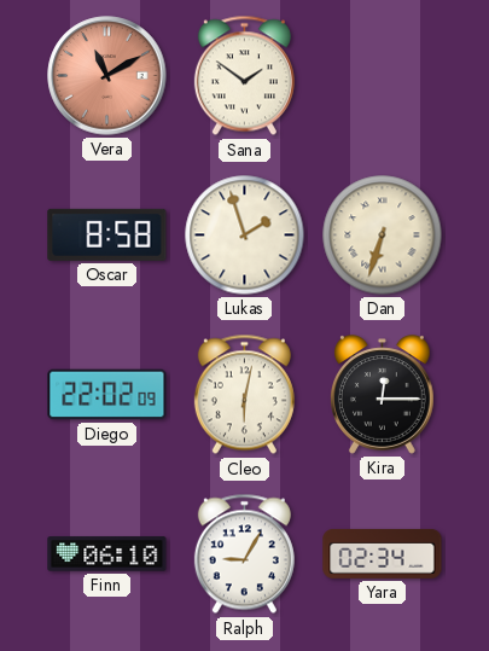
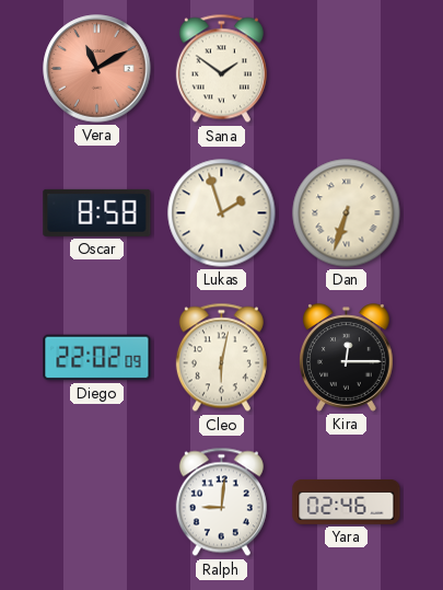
Finn: 06:10 -> none
Ralph: 9:05 -> 9:01
Yara: 02:34 -> 02:46
